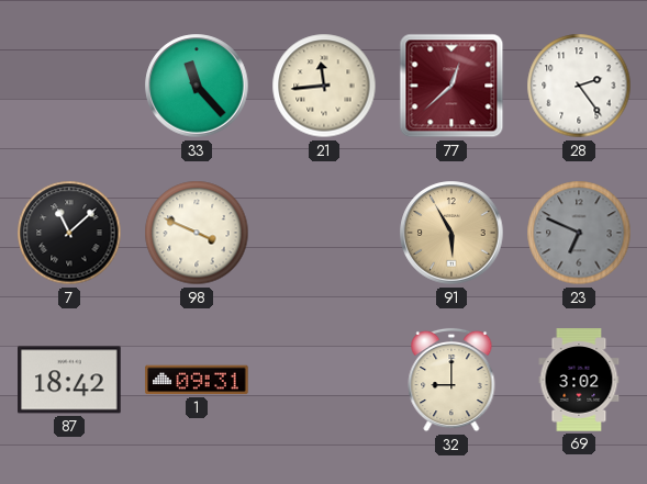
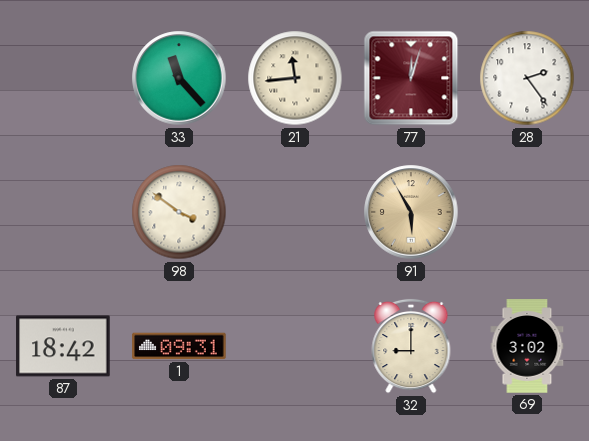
77: 12:38 -> 12:03
7: 11:08 -> none
98: 3:49 -> 3:51
23: 6:49 -> none
